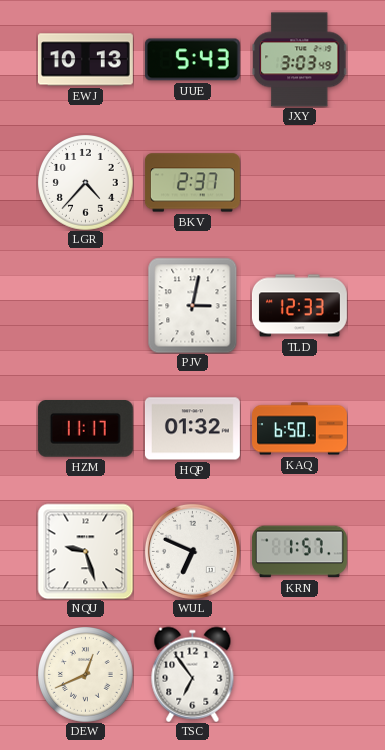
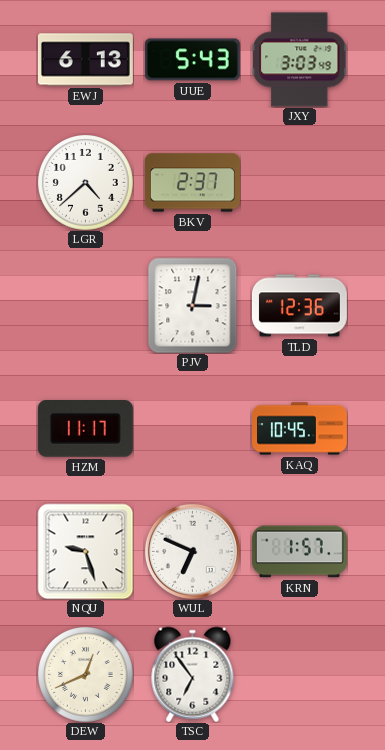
EWJ: 10:13 -> 6:13
LGR: 4:37 -> 4:38
TLD: 12:33 -> 12:36
HQP: 01:32 -> none
KAQ: 6:50 -> 10:45
